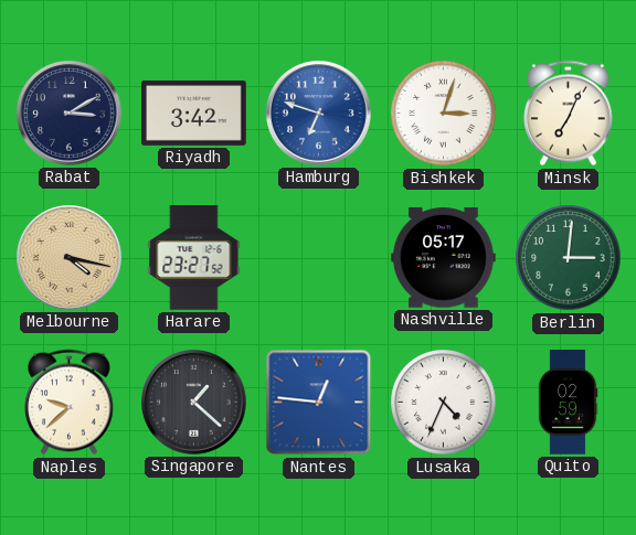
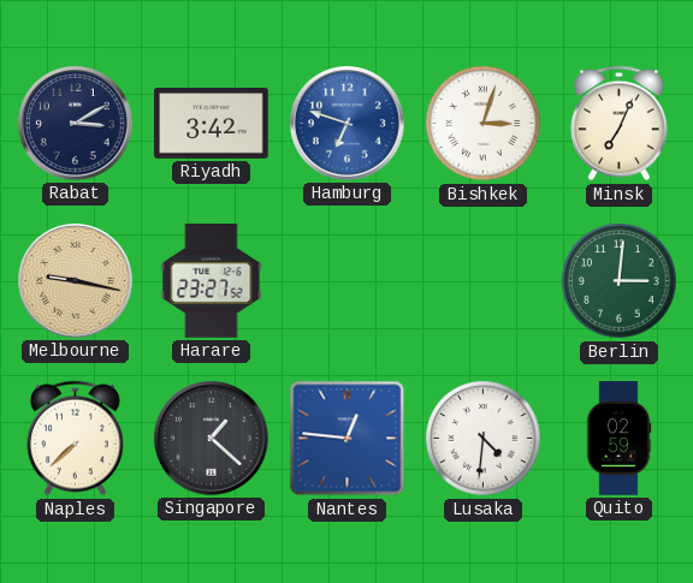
Melbourne: 4:17 -> 9:17
Nashville: 05:17 -> none
Naples: 9:38 -> 7:38
Lusaka: 4:34 -> 4:31
